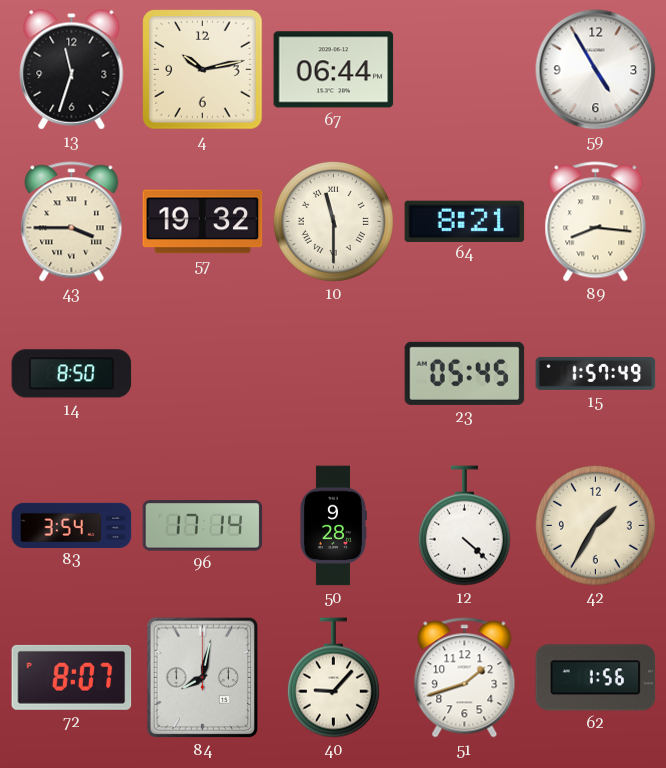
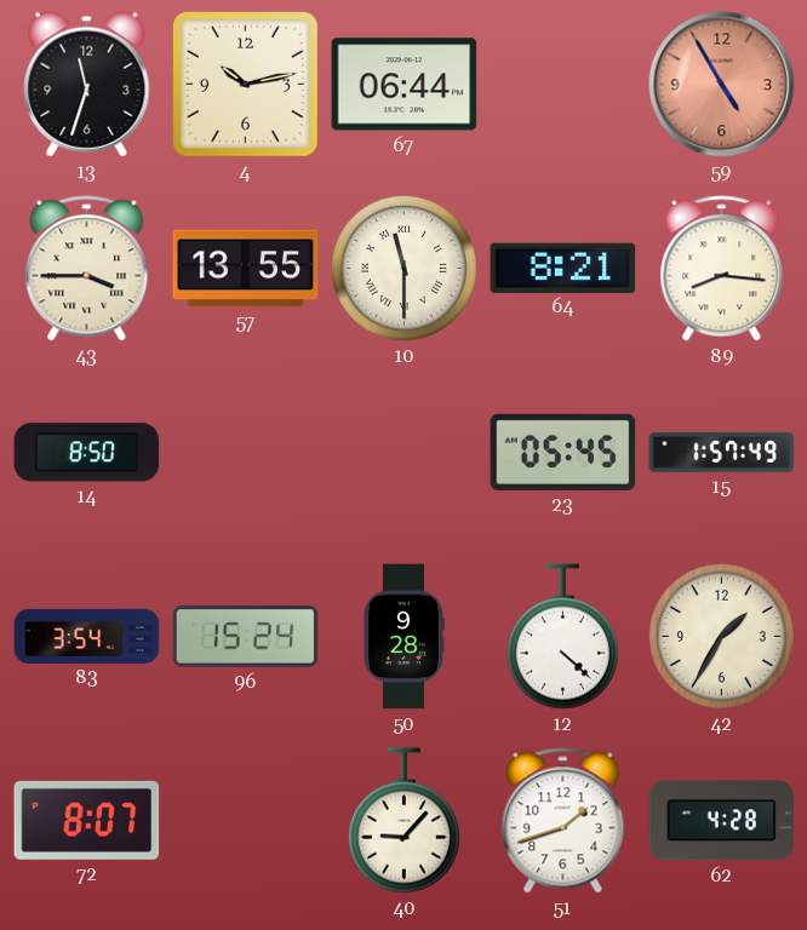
59 dial: white -> salmon
57: 19:32 -> 13:55
96: 17:14 -> 15:24
84: 8:02 -> none
62: 1:56 -> 4:28
